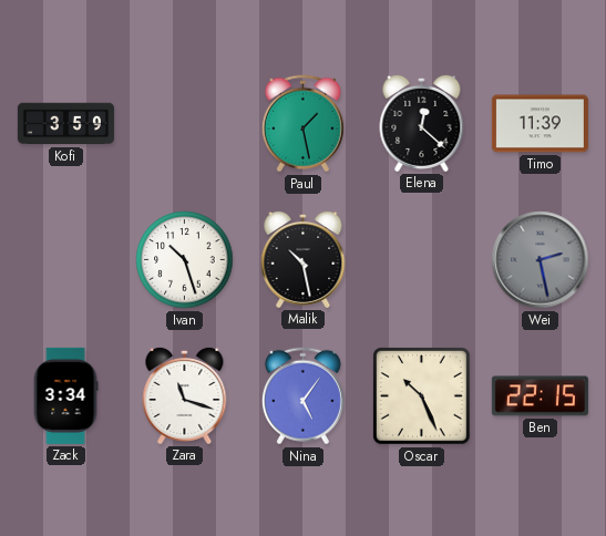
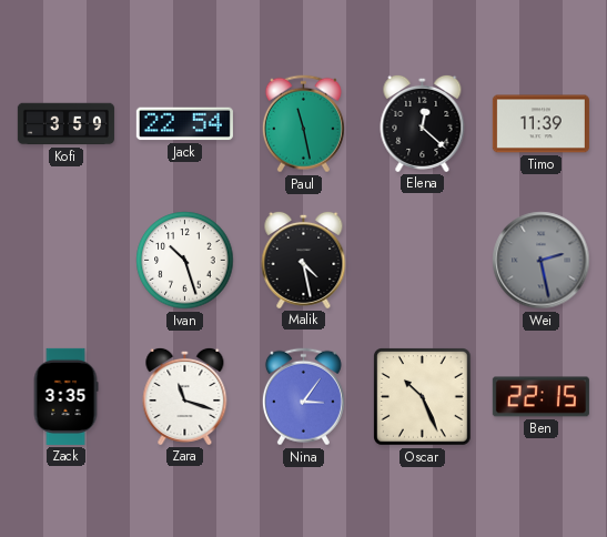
Jack: none -> 22:54
Paul: 1:28 -> 11:28
Malik: 10:28 -> 4:28
Zack: 3:34 -> 3:35
Nina: 5:06 -> 3:06
